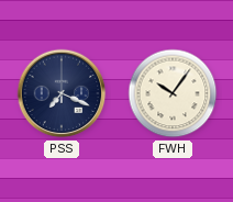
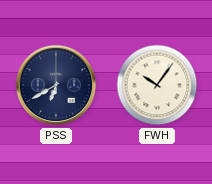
PSS: 7:19 -> 6:40
